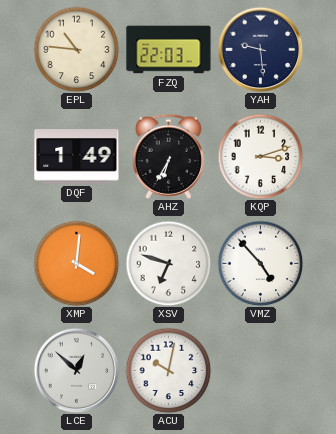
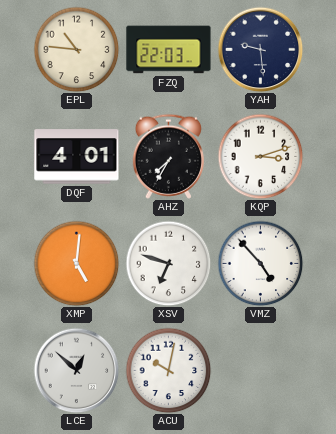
DQF: 1:49 -> 4:01
AHZ: 6:35 -> 7:35
XMP: 4:01 -> 5:01
